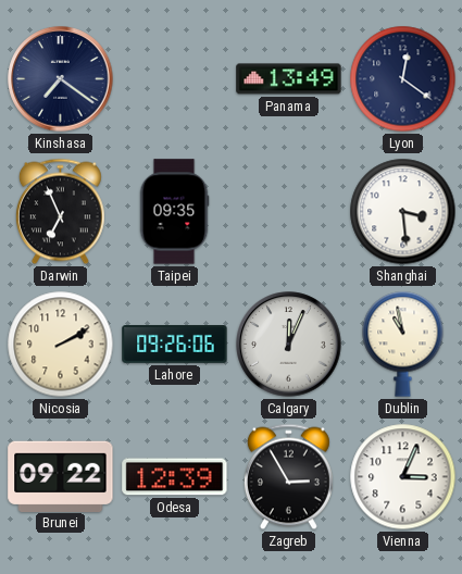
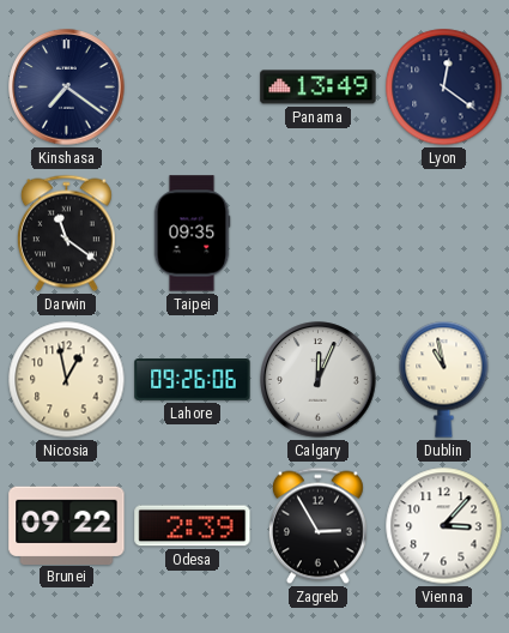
Darwin: 6:56 -> 11:21
Shanghai: 3:29 -> none
Nicosia: 2:10 -> 12:58
Odesa: 12:39 -> 2:39
Vienna: 3:04 -> 3:07
